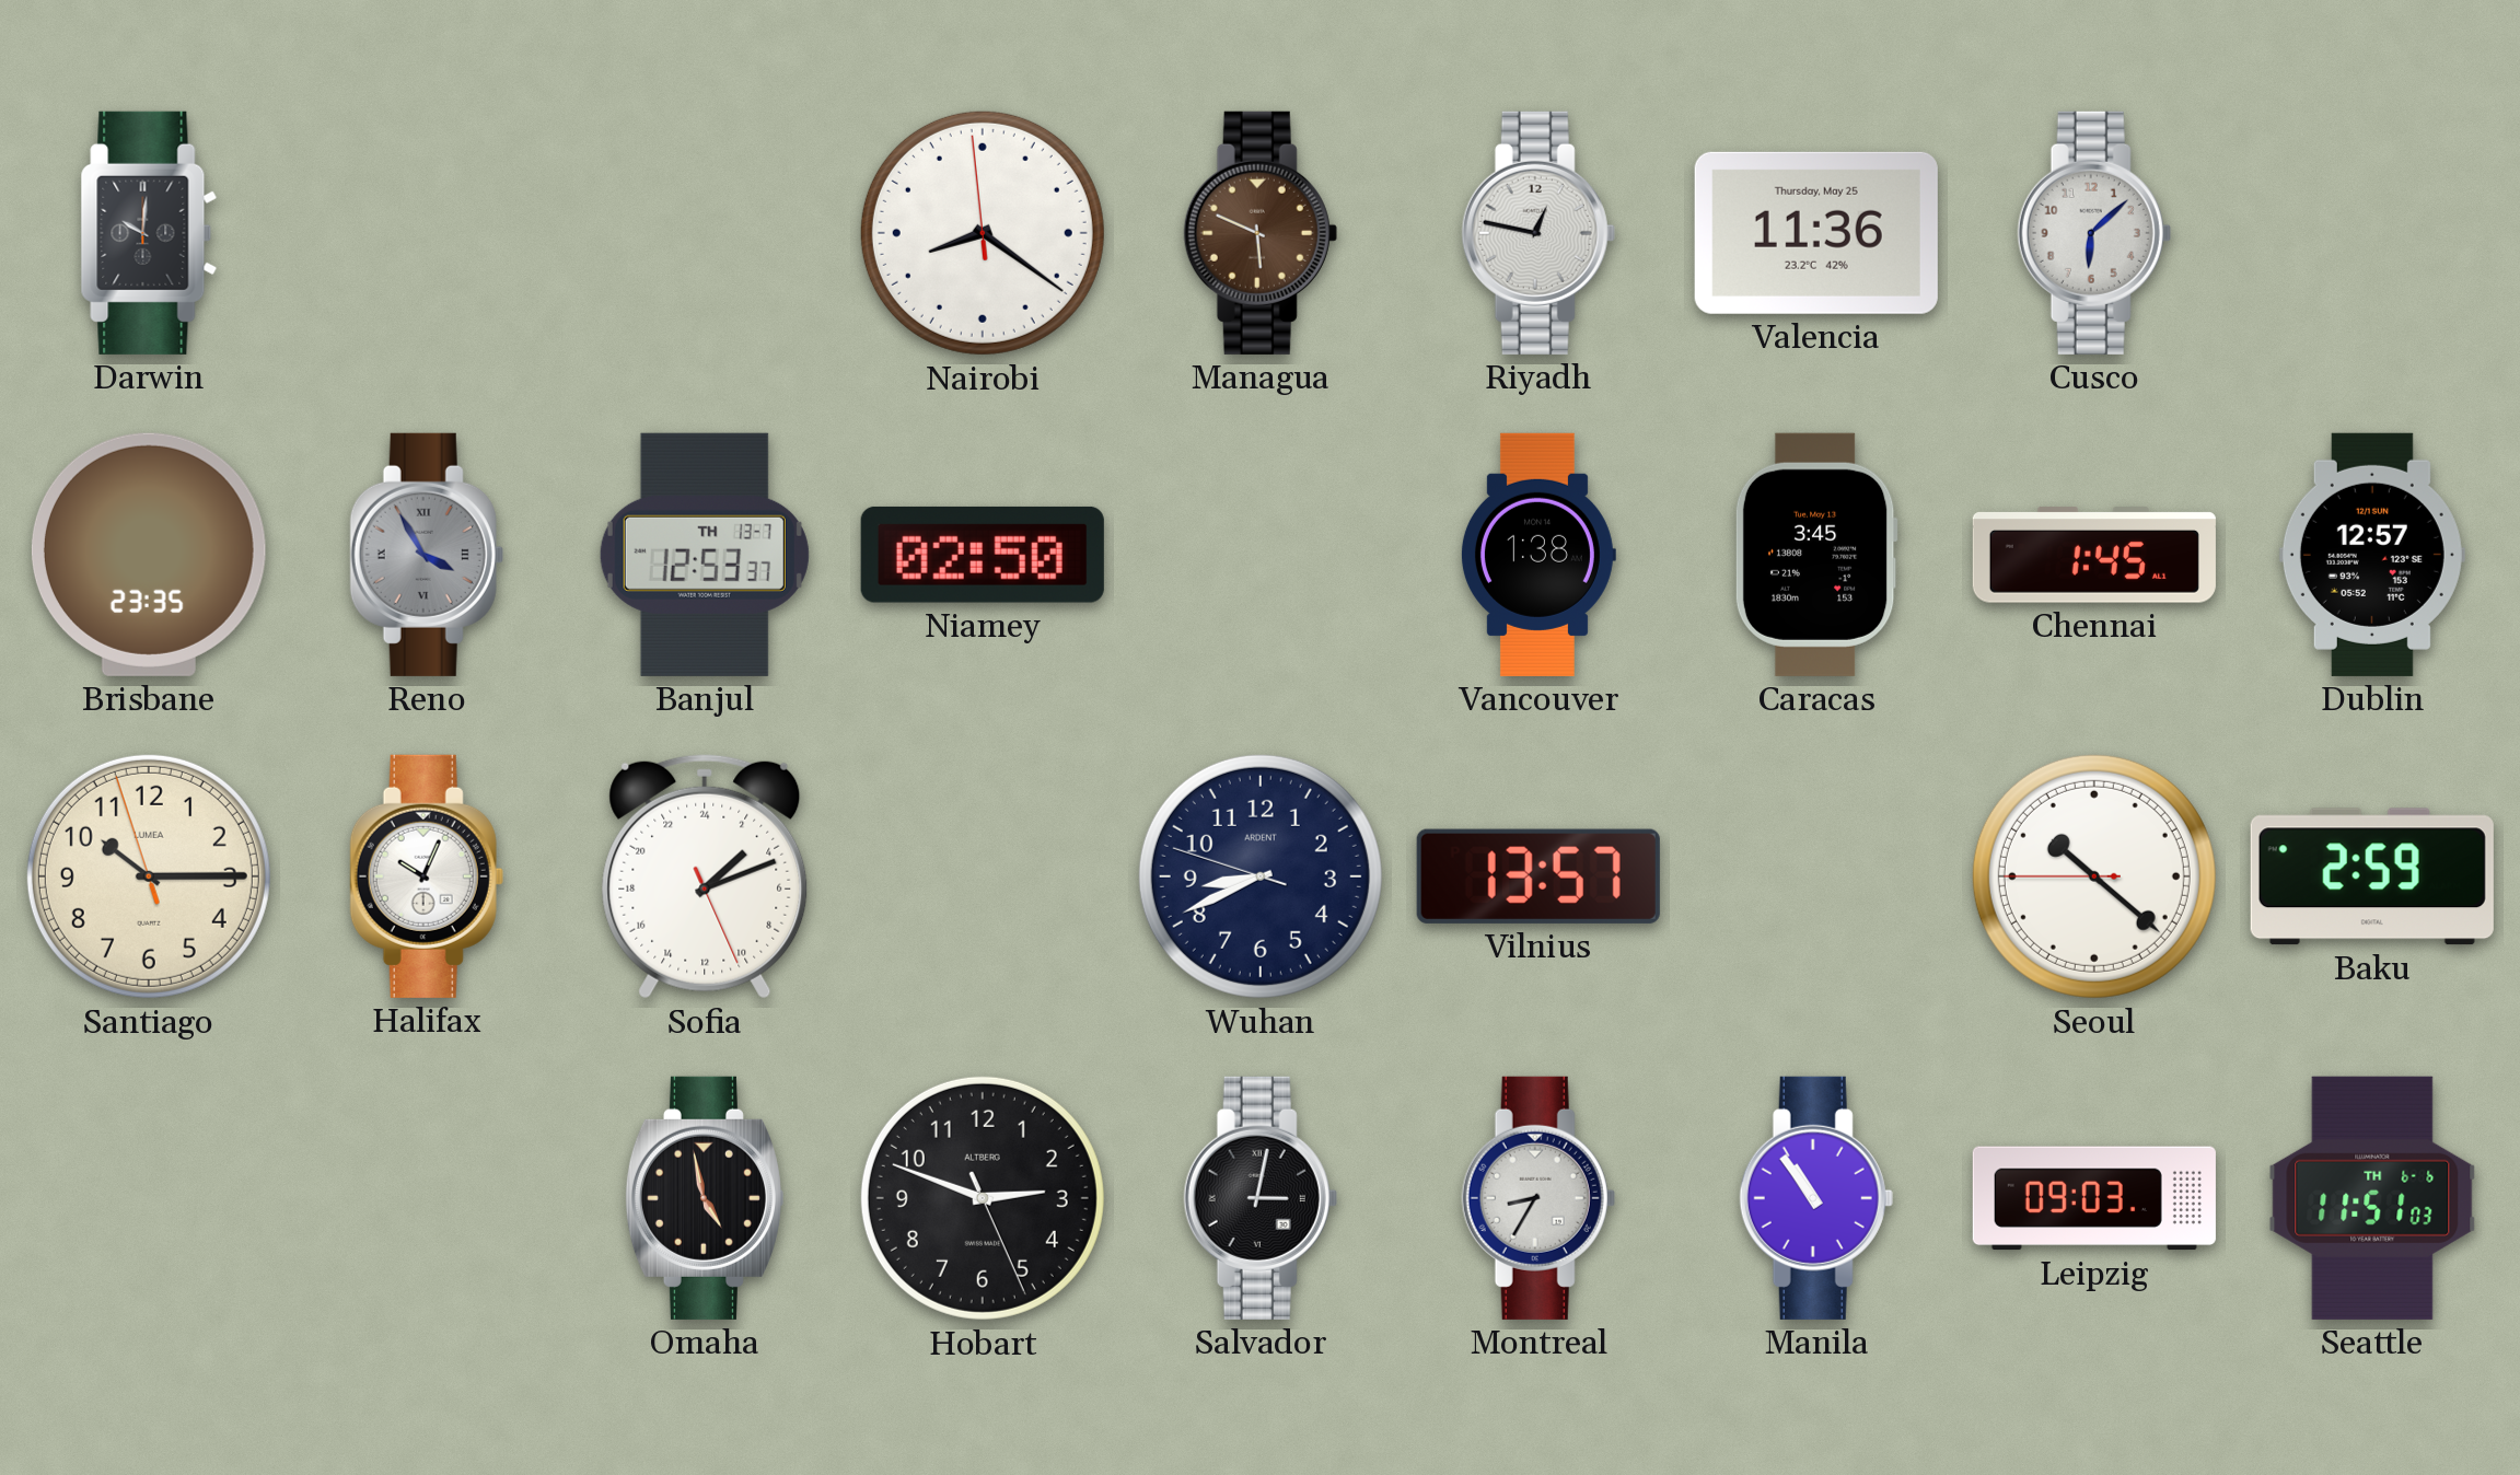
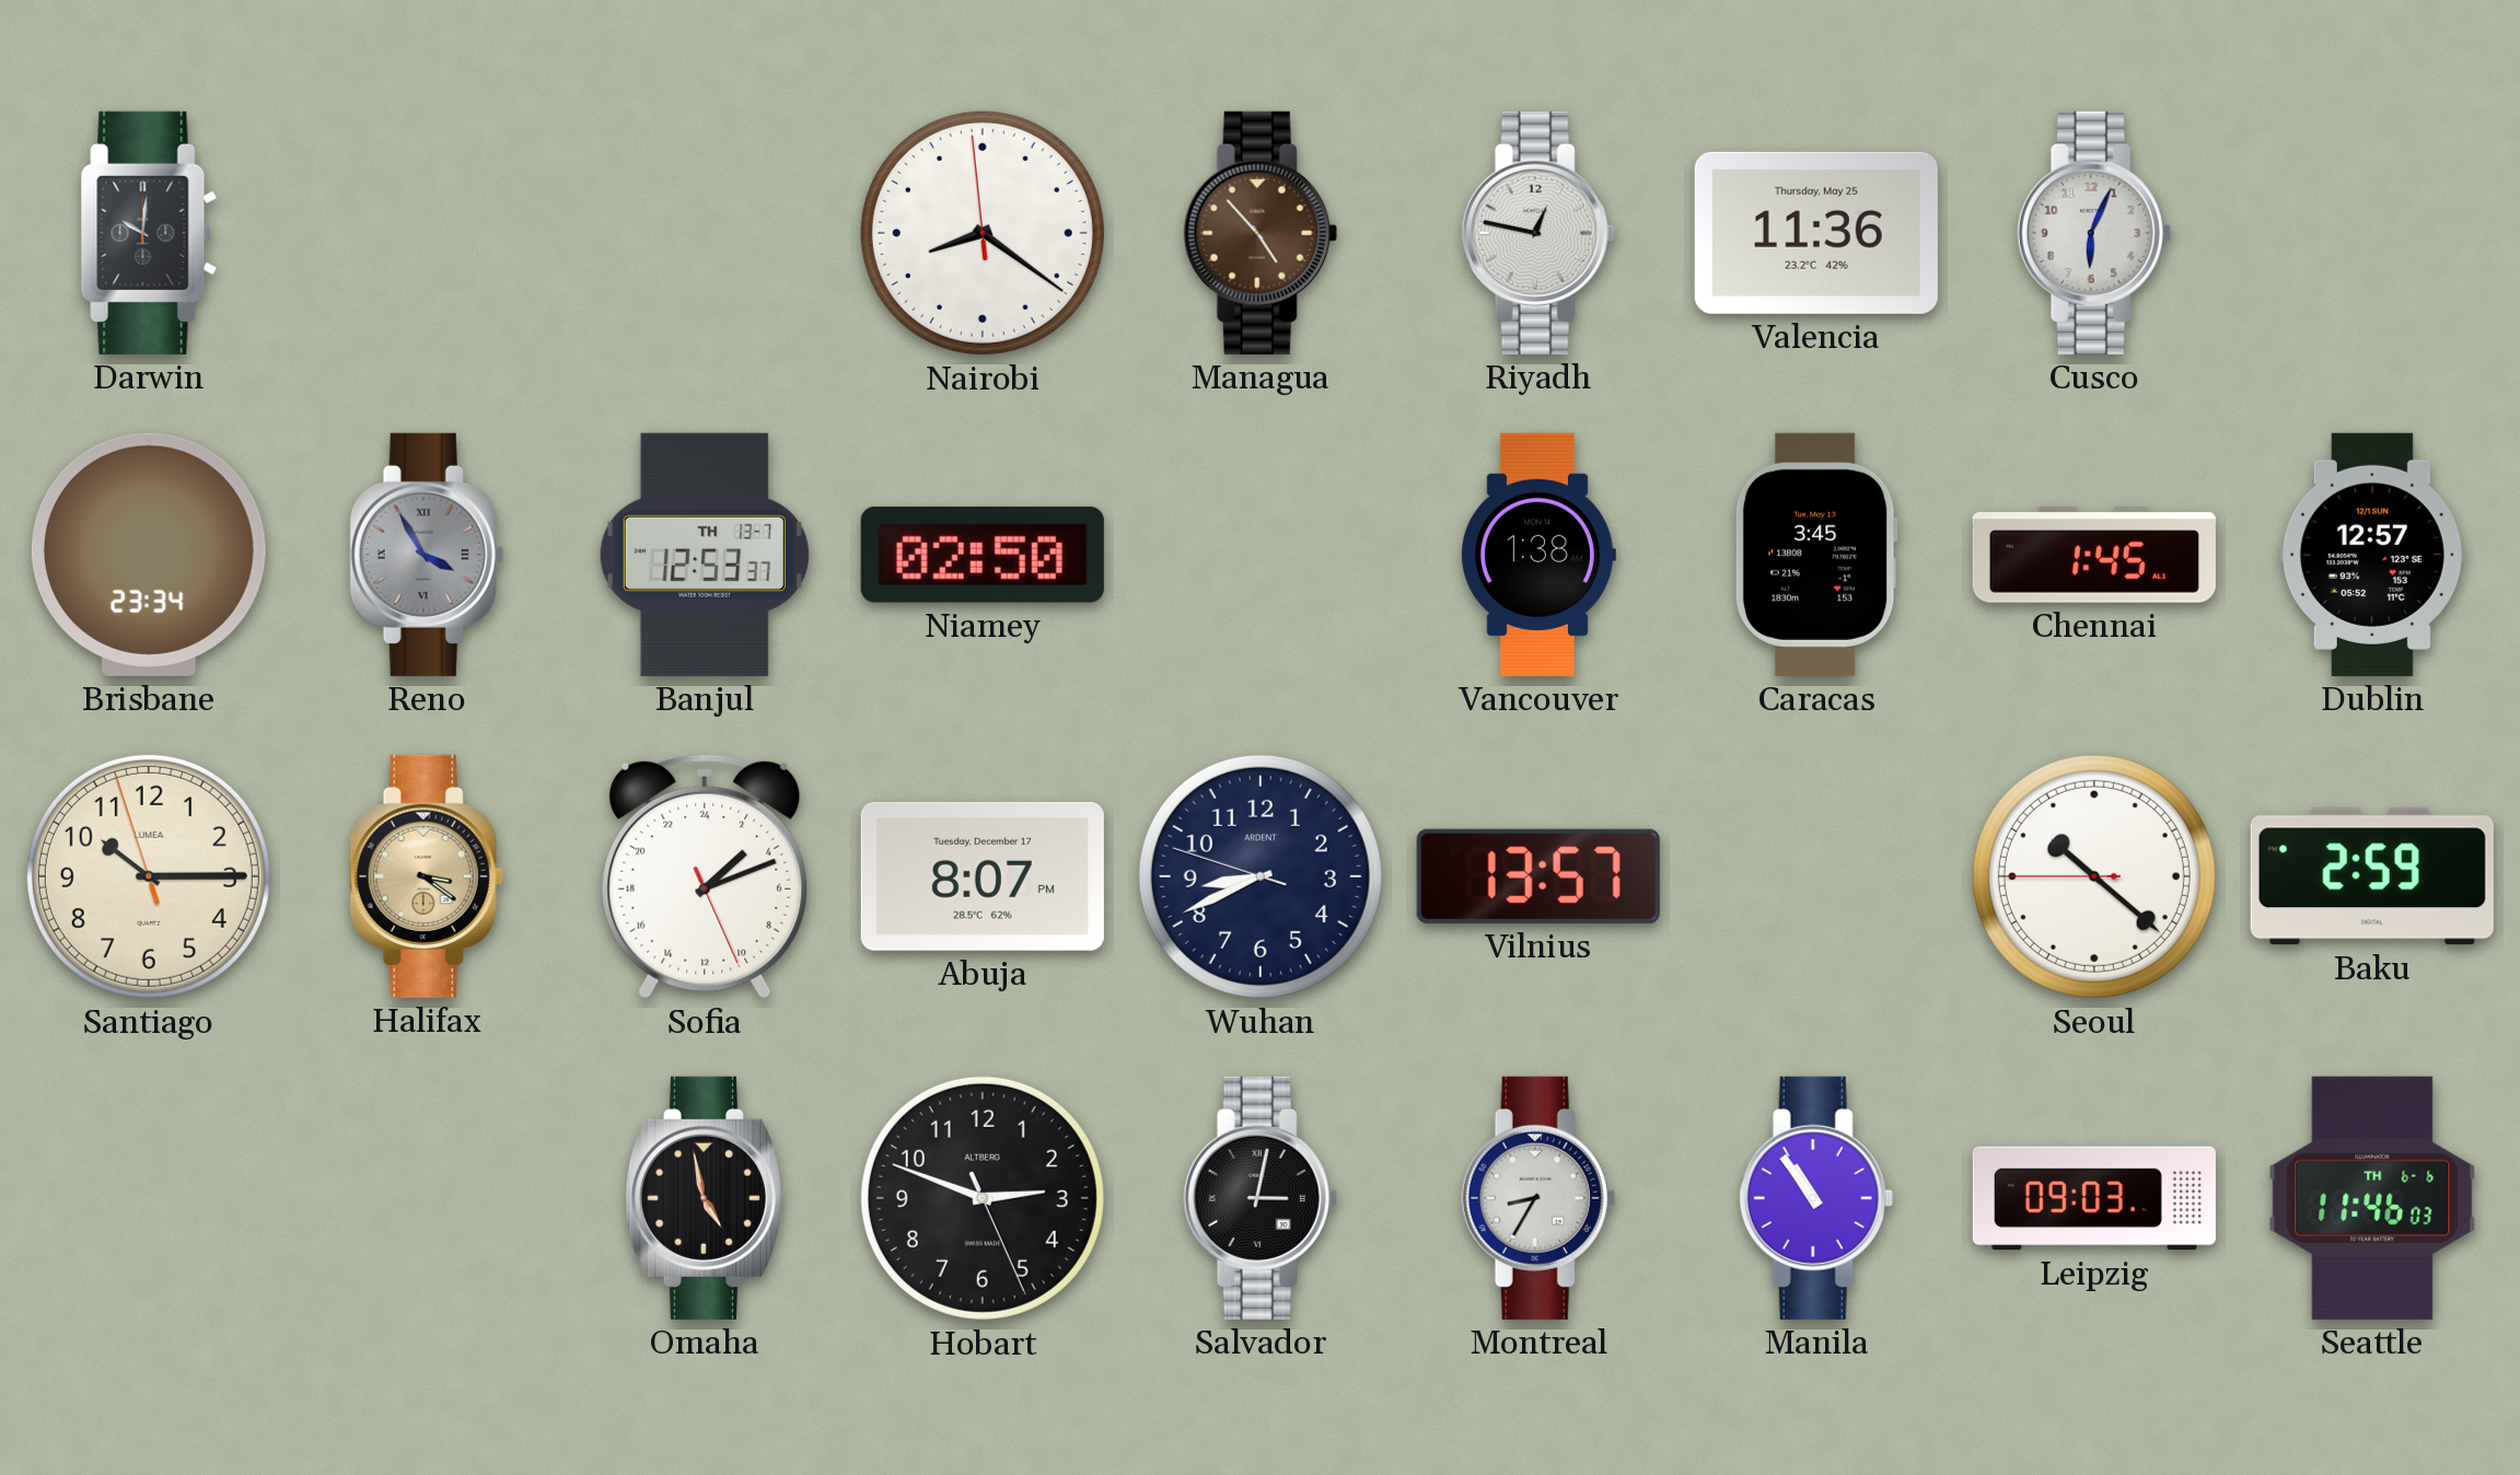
Managua: 5:49 -> 4:53
Cusco: 6:08 -> 6:04
Brisbane: 23:35 -> 23:34
Halifax: 10:04 -> 3:21
Halifax dial: white -> champagne
Abuja: none -> 8:07
Seattle: 11:51 -> 11:46
